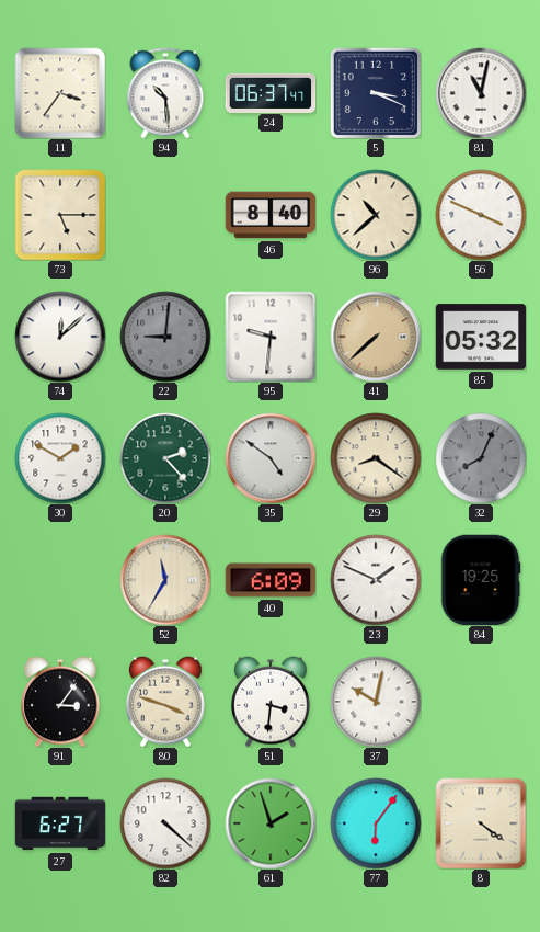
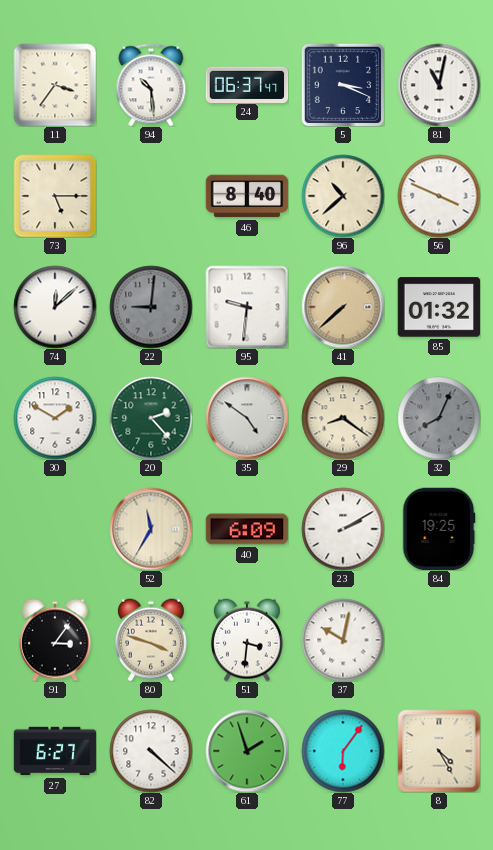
85: 05:32 -> 01:32
23: 1:49 -> 2:10
8: 4:21 -> 4:25
